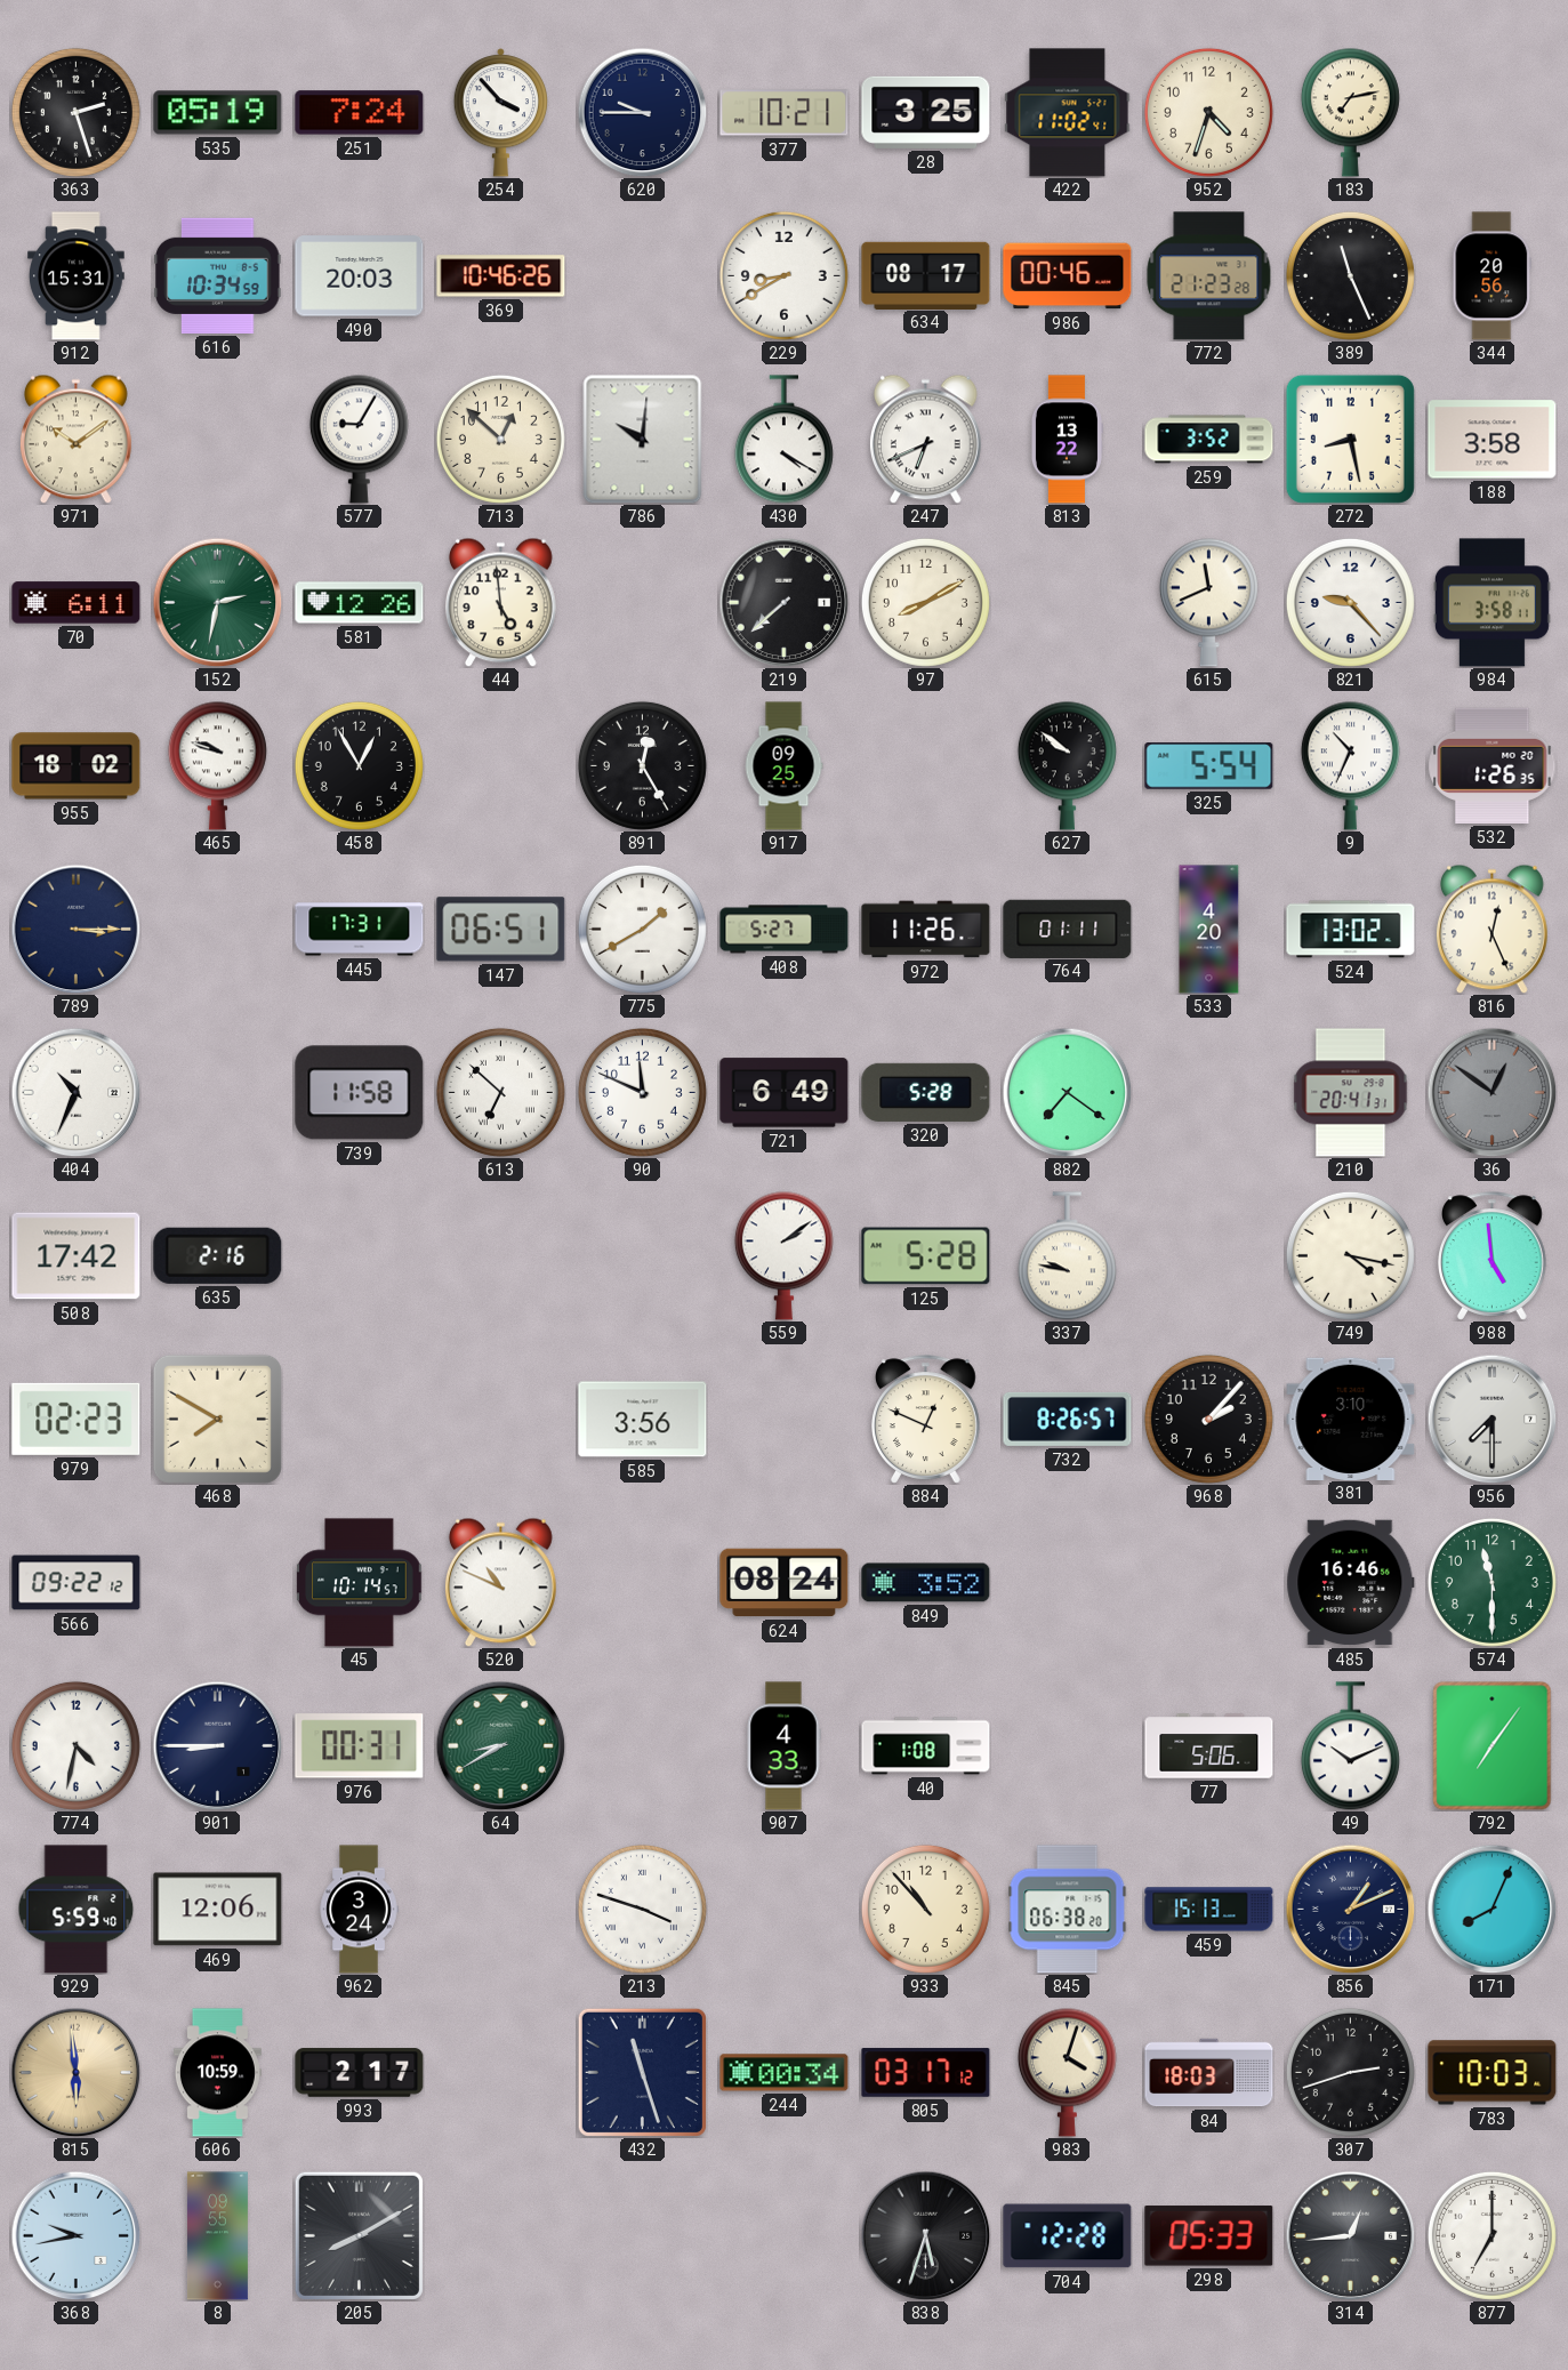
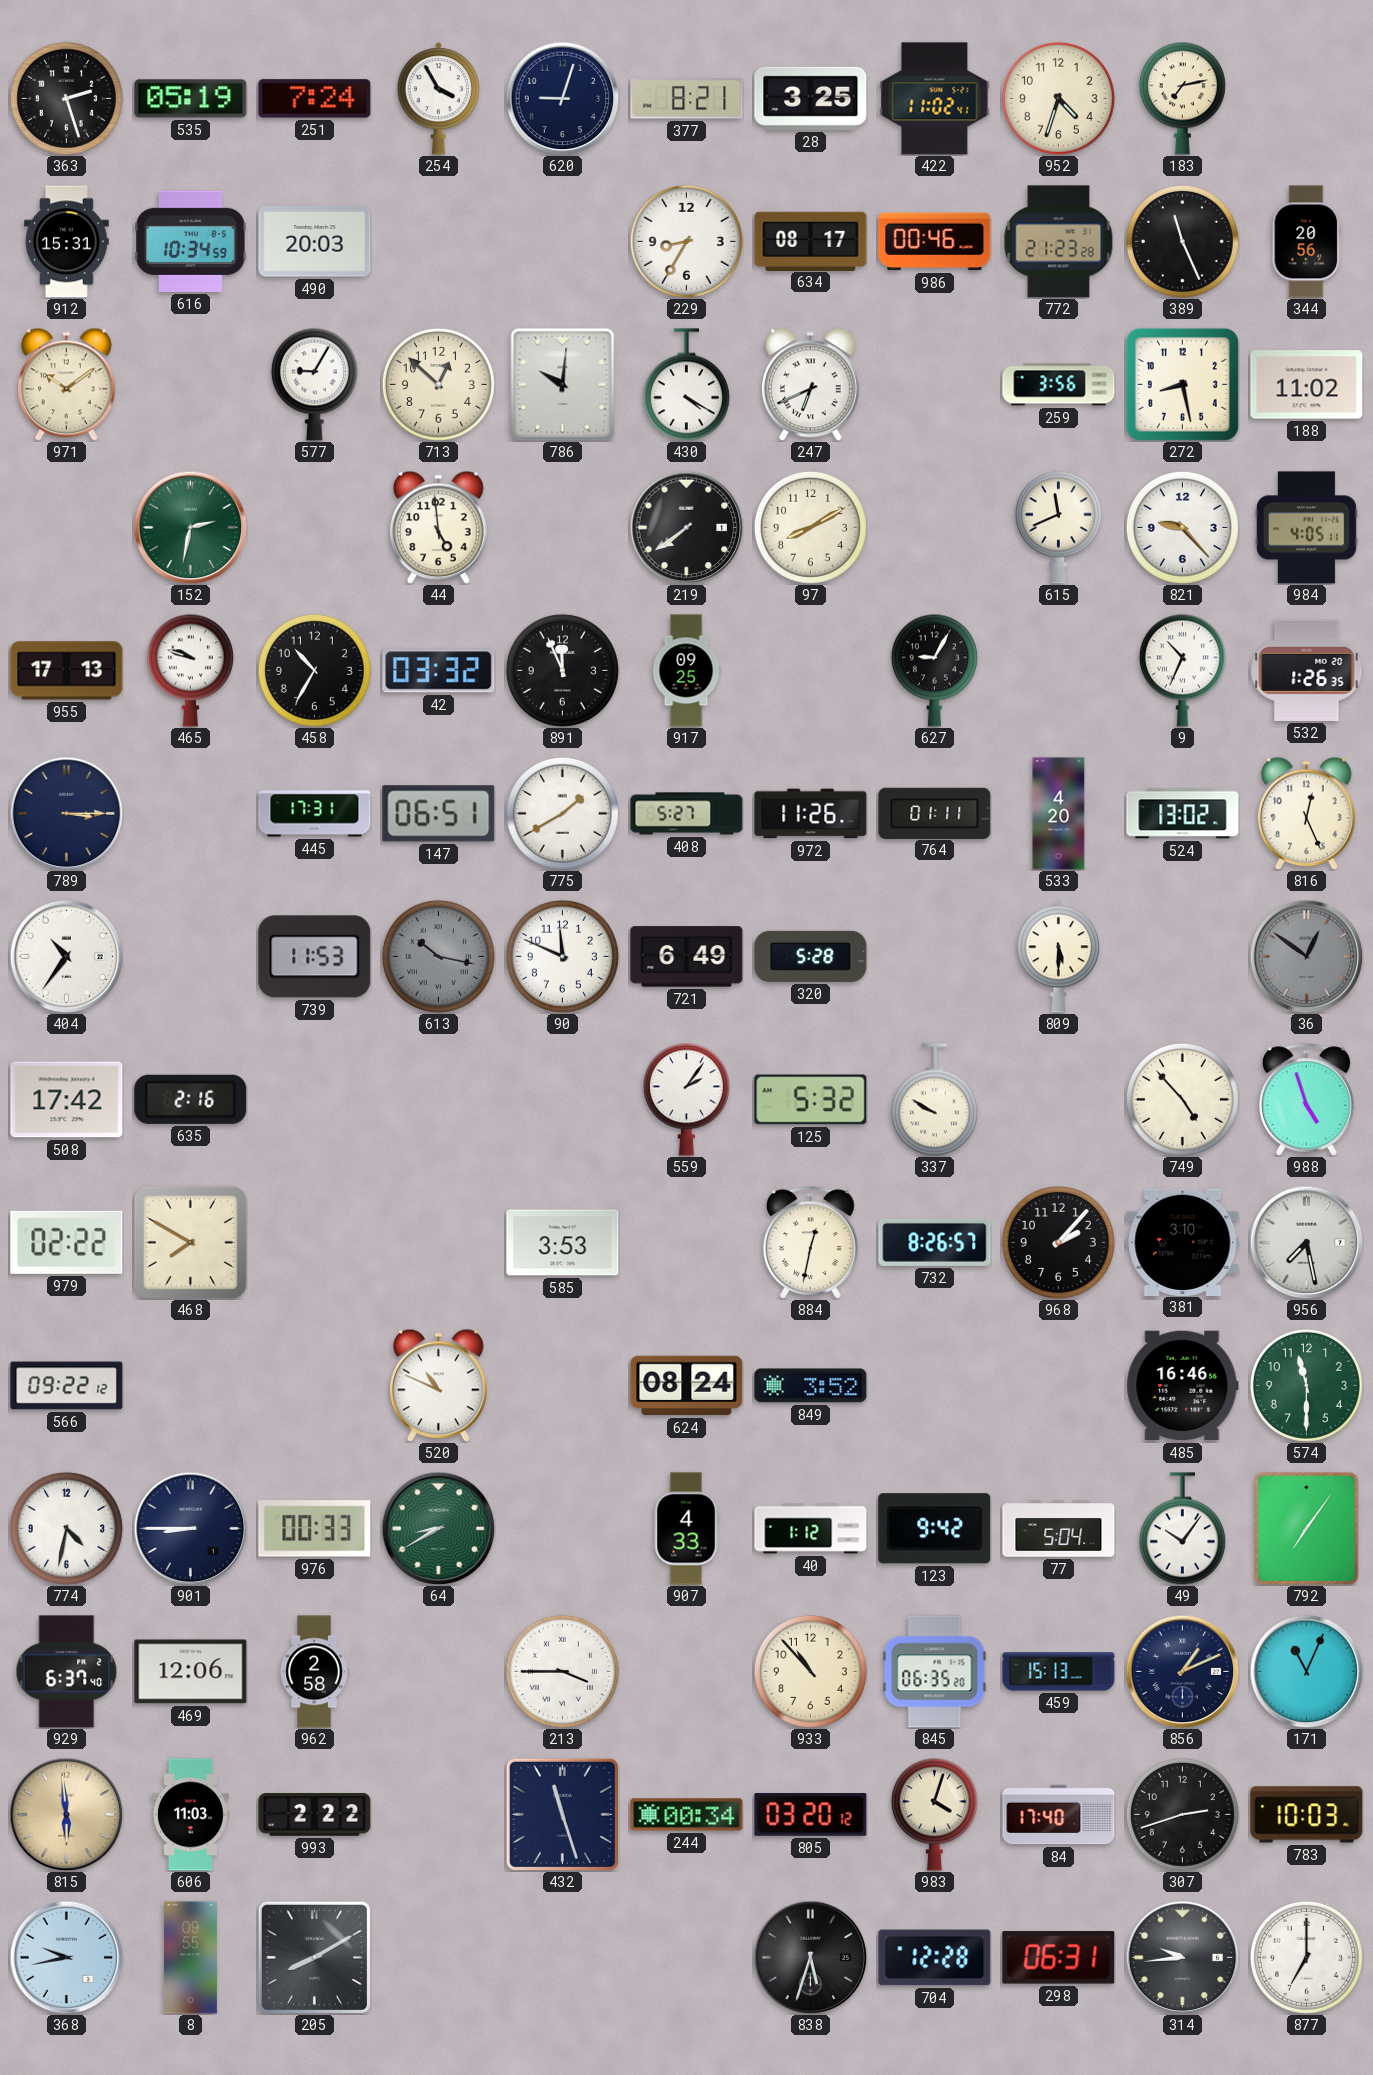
254: 3:53 -> 3:55
620: 9:45 -> 9:03
377: 10:21 -> 8:21
369: 10:46 -> none
229: 8:40 -> 8:35
813: 13:22 -> none
259: 3:52 -> 3:56
188: 3:58 -> 11:02
70: 6:11 -> none
581: 12:26 -> none
219: 7:38 -> 7:39
984: 3:58 -> 4:05
955: 18:02 -> 17:13
458: 12:55 -> 10:35
42: none -> 03:32
891: 12:25 -> 11:56
627: 9:51 -> 9:05
325: 5:54 -> none
404: 10:34 -> 10:36
739: 11:58 -> 11:53
613: 6:52 -> 10:17
613 dial: white -> grey
882: 7:21 -> none
809: none -> 5:30
210: 20:41 -> none
559: 2:09 -> 2:06
125: 5:28 -> 5:32
337: 9:47 -> 9:50
749: 4:17 -> 4:53
988: 4:59 -> 4:57
979: 02:23 -> 02:22
585: 3:56 -> 3:53
884: 12:49 -> 12:32
956: 7:30 -> 7:28
45: 10:14 -> none
976: 00:31 -> 00:33
40: 1:08 -> 1:12
123: none -> 9:42
77: 5:06 -> 5:04
49: 10:11 -> 10:06
929: 5:59 -> 6:37
962: 3:24 -> 2:58
213: 3:48 -> 3:45
845: 06:38 -> 06:35
171: 8:04 -> 11:04
606: 10:59 -> 11:03
993: 2:17 -> 2:22
805: 03:17 -> 03:20
84: 18:03 -> 17:40
298: 05:33 -> 06:31
314: 12:44 -> 9:44
